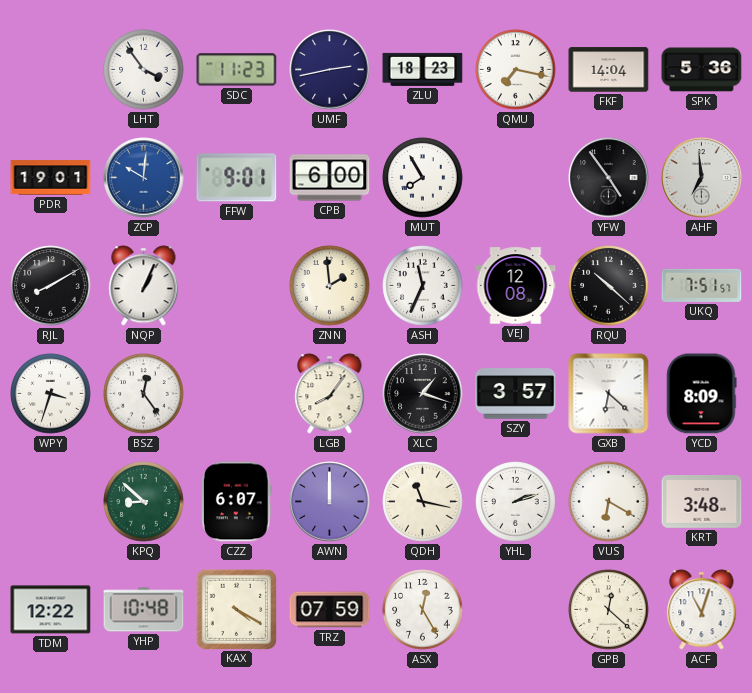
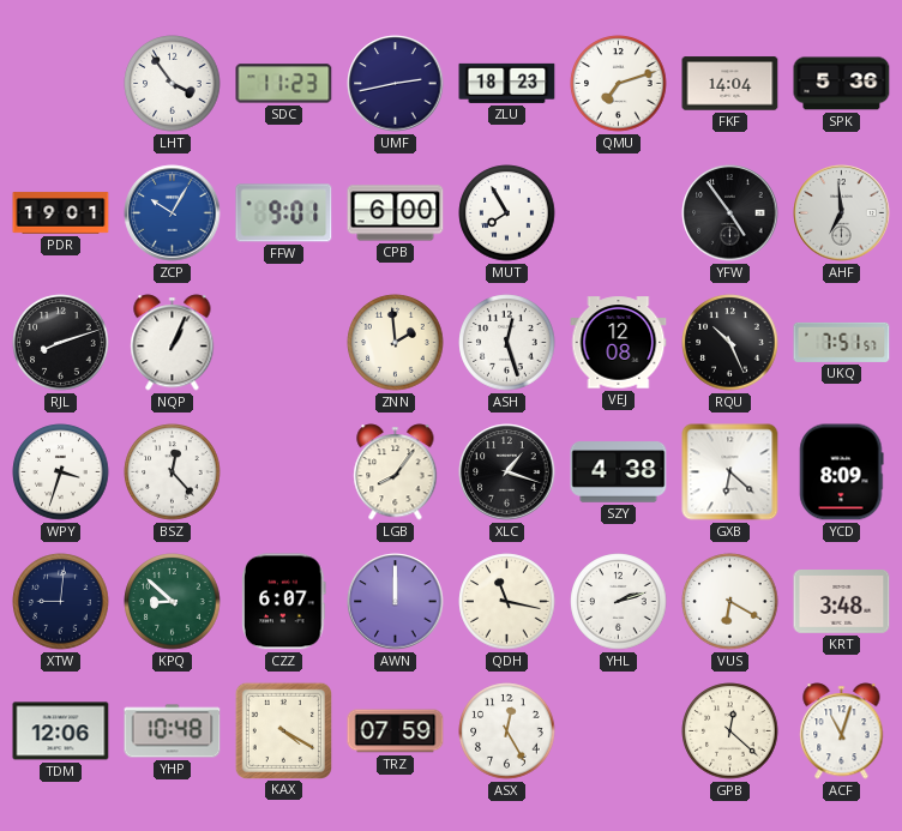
QMU: 7:17 -> 7:12
ZCP: 10:01 -> 10:05
RJL: 8:10 -> 8:12
ASH: 11:34 -> 12:27
RQU: 10:22 -> 10:26
BSZ: 12:24 -> 12:23
SZY: 3:57 -> 4:38
XTW: none -> 9:01
TDM: 12:22 -> 12:06
